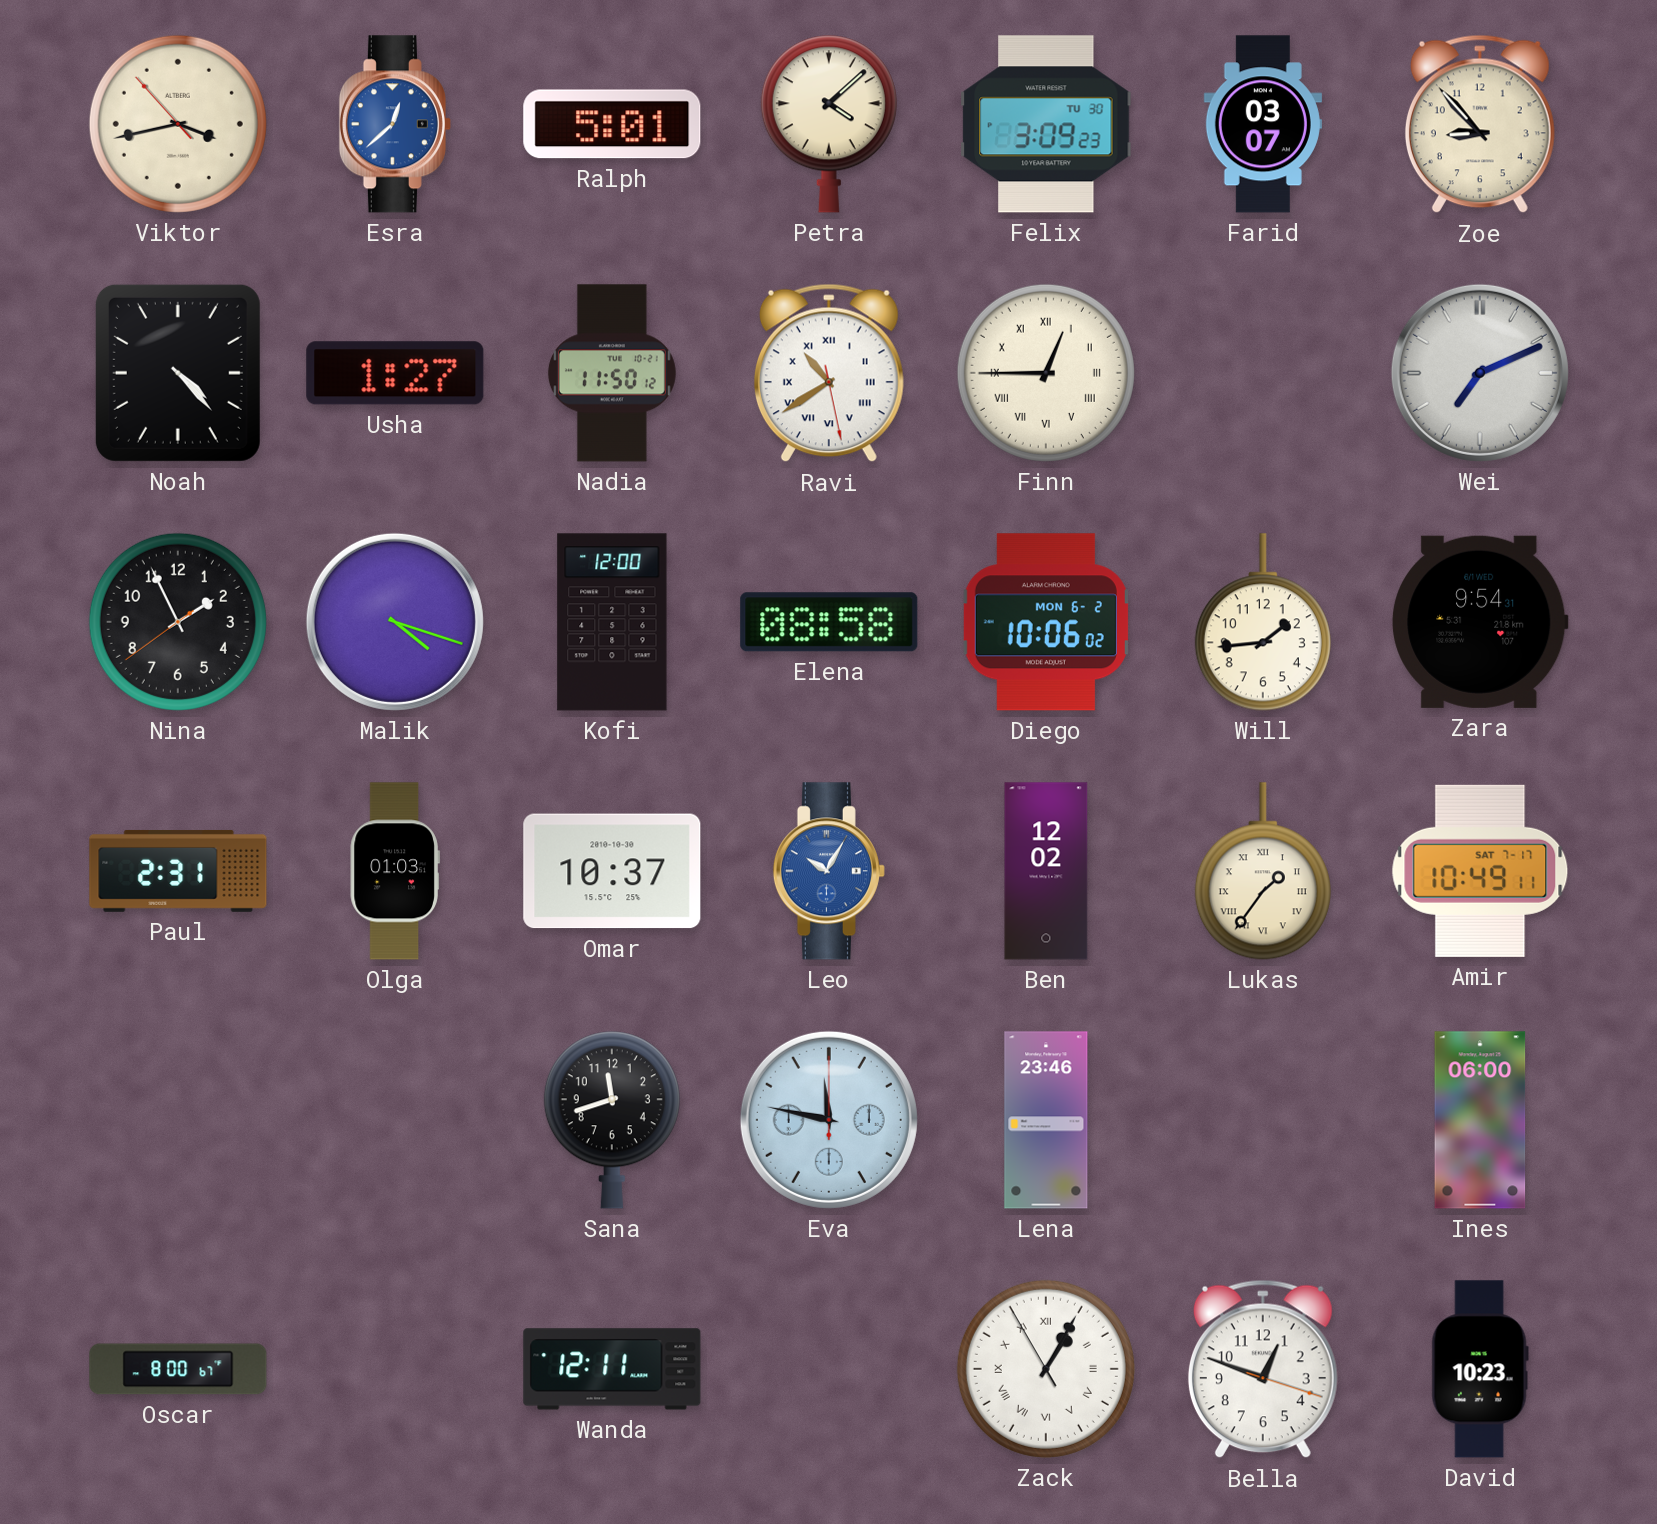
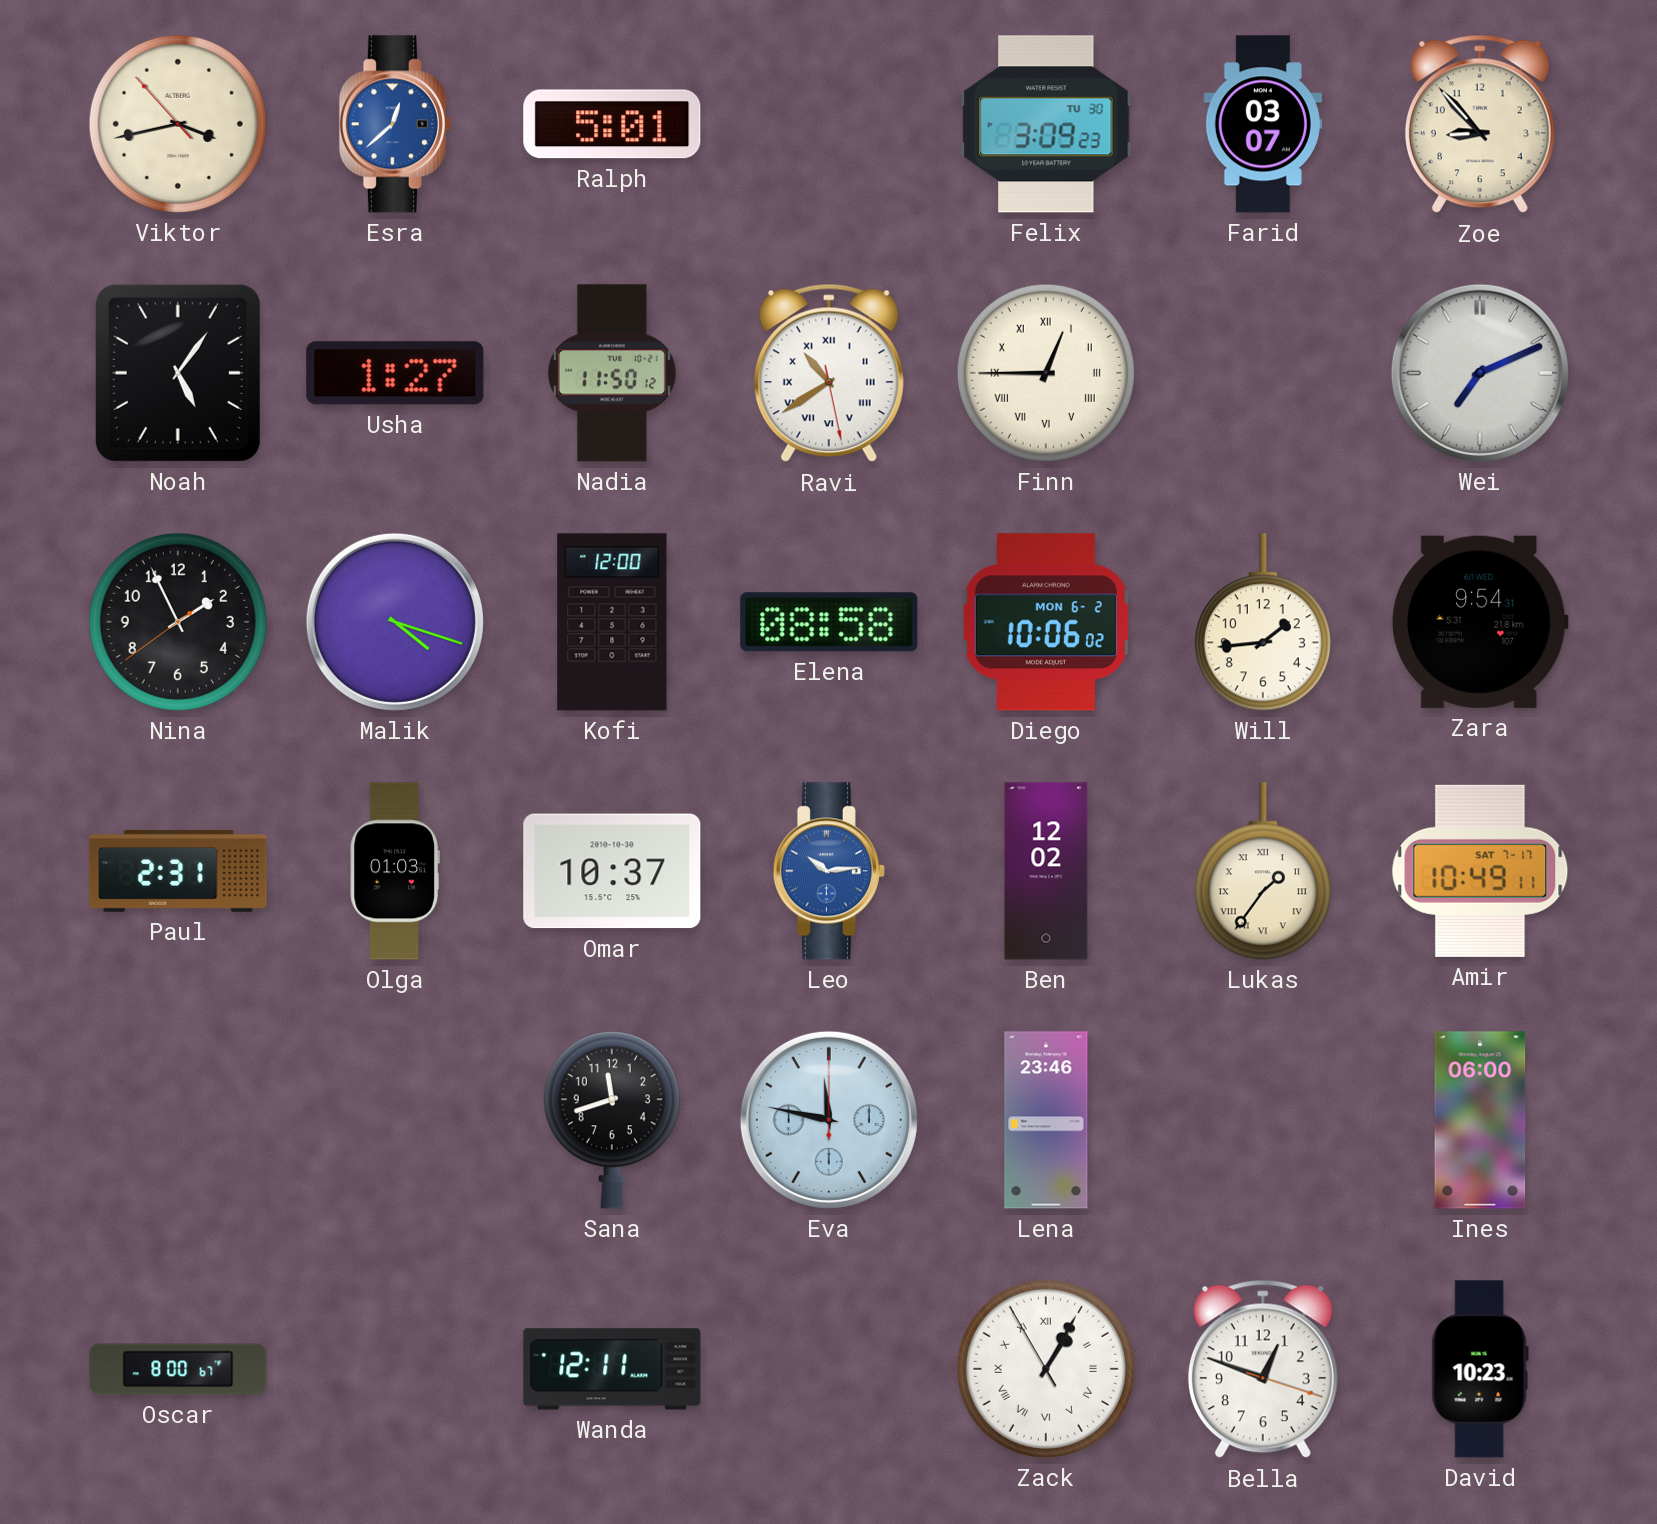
Petra: 4:08 -> none
Noah: 4:23 -> 5:06
Leo: 10:05 -> 10:14
